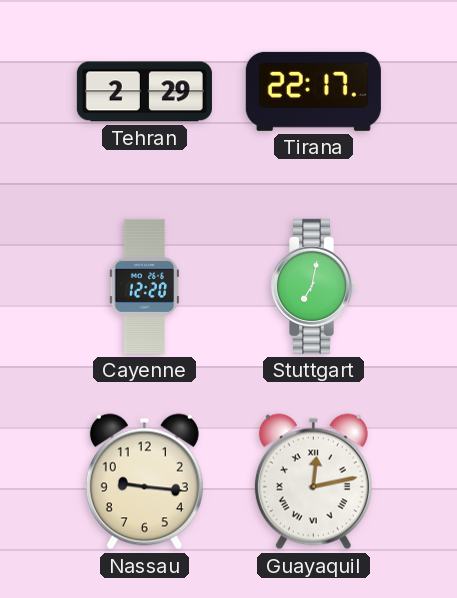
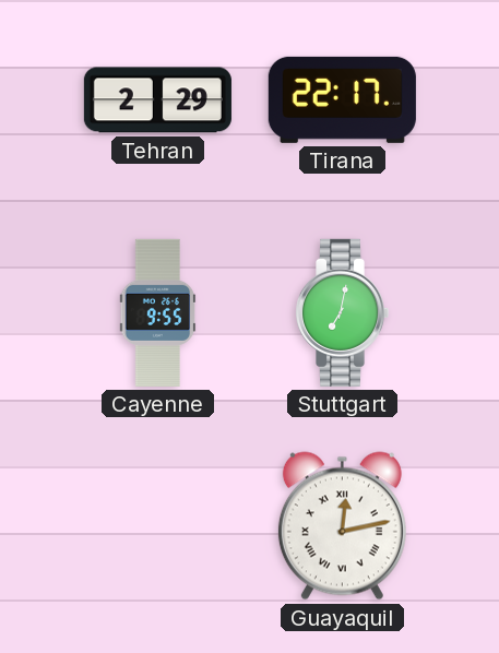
Cayenne: 12:20 -> 9:55
Nassau: 9:16 -> none
